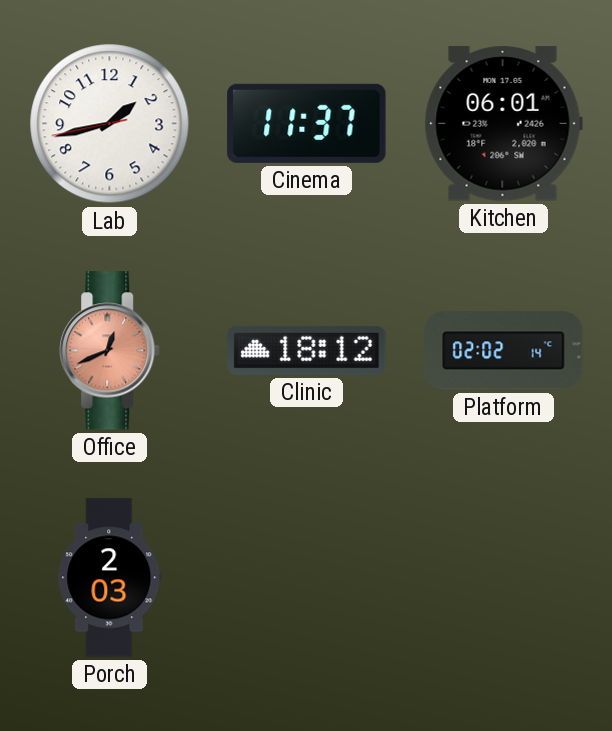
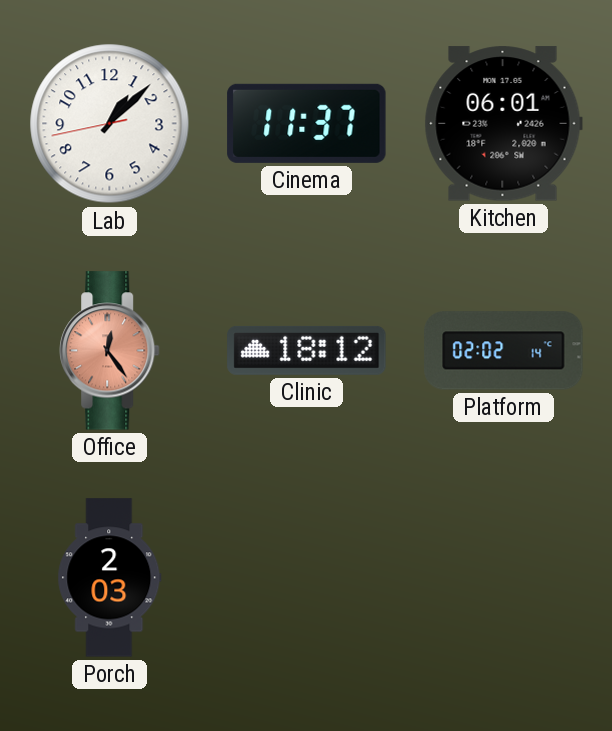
Lab: 1:42 -> 1:07
Office: 12:41 -> 12:24
